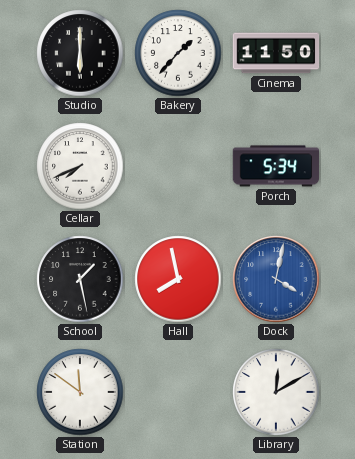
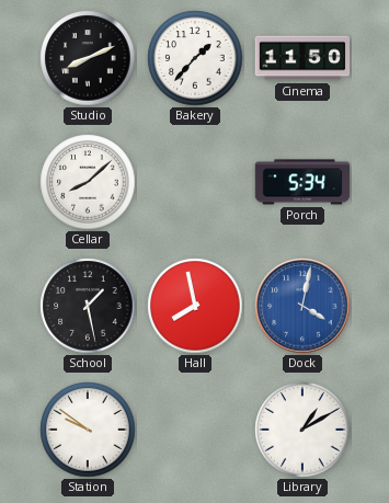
Studio: 6:00 -> 8:11
Cellar: 7:41 -> 8:08
Station: 11:51 -> 9:51
Library: 12:10 -> 1:10
